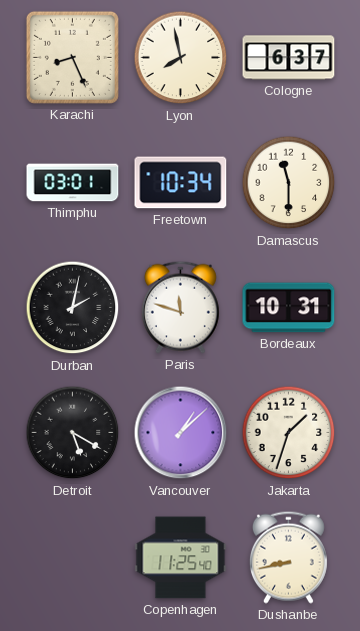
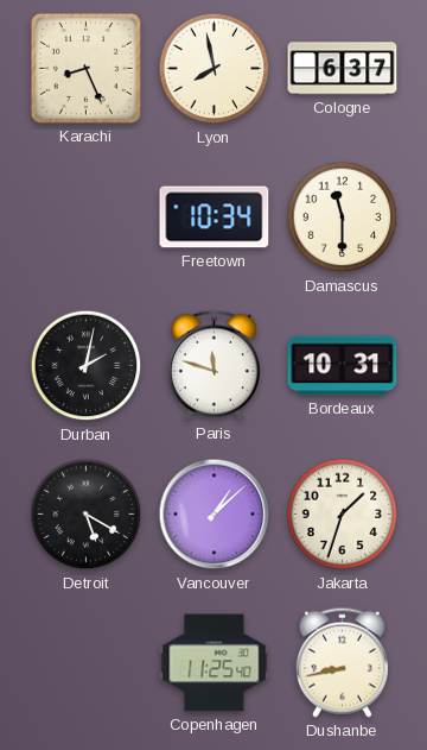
Thimphu: 03:01 -> none
